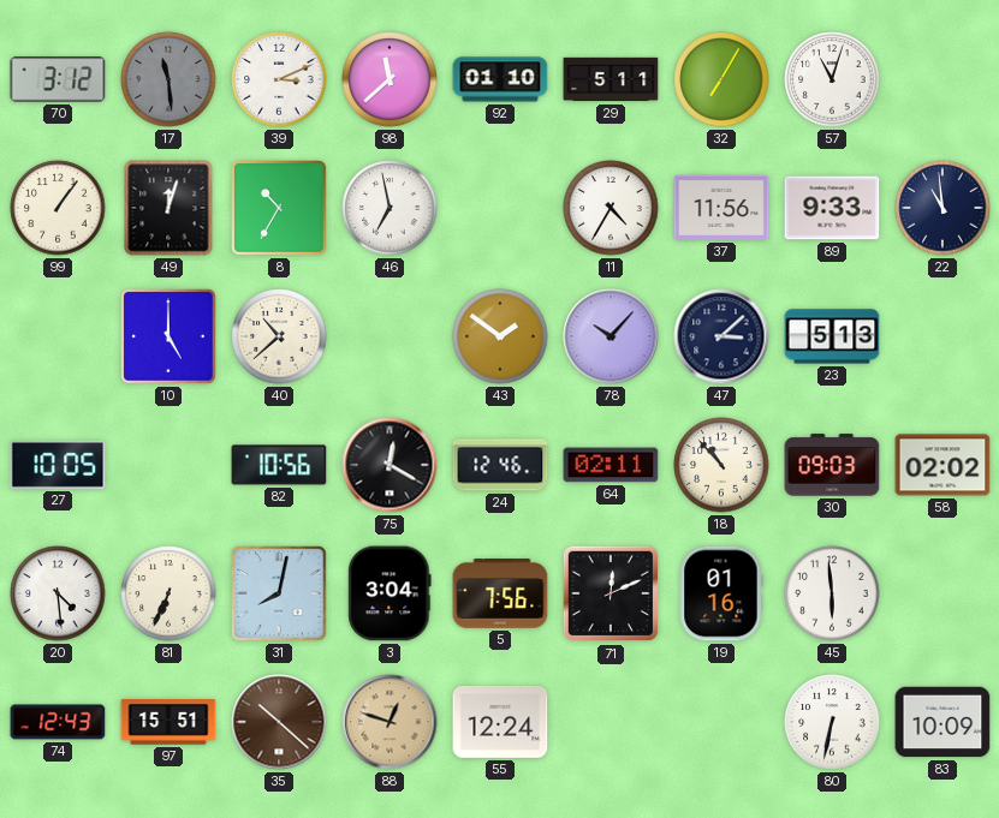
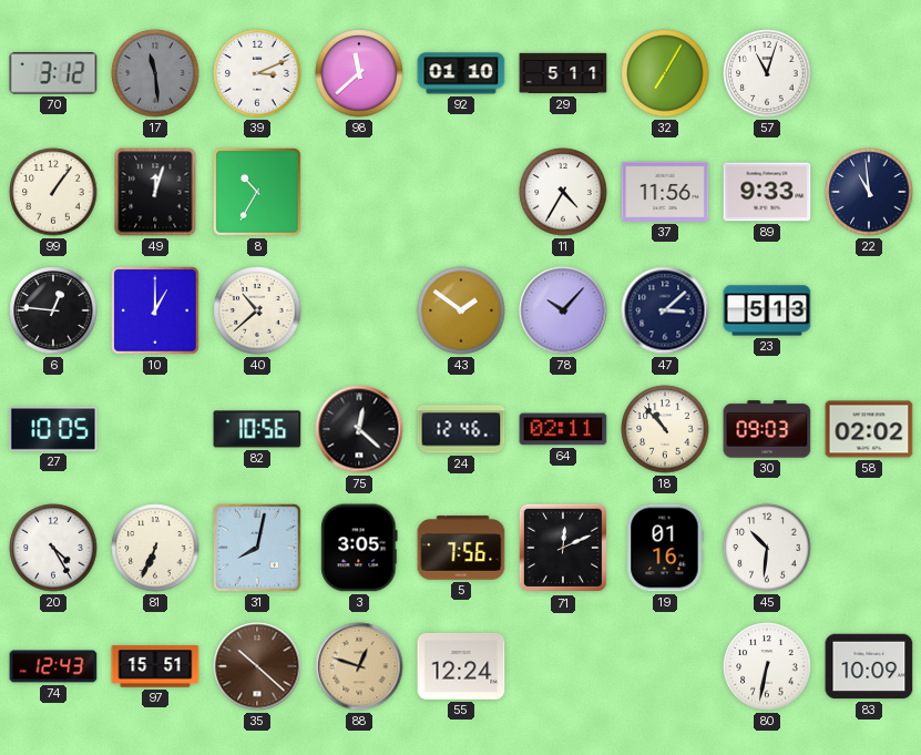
46: 6:58 -> none
6: none -> 12:46
10: 5:00 -> 1:00
75: 12:20 -> 12:22
20: 4:29 -> 4:25
3: 3:04 -> 3:05
45: 5:59 -> 10:31
